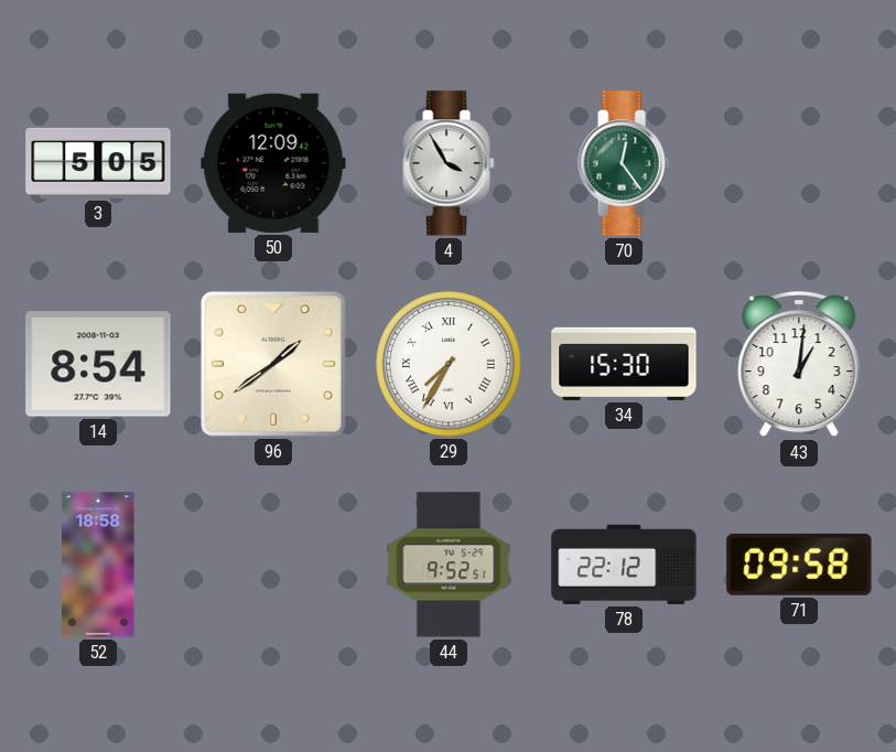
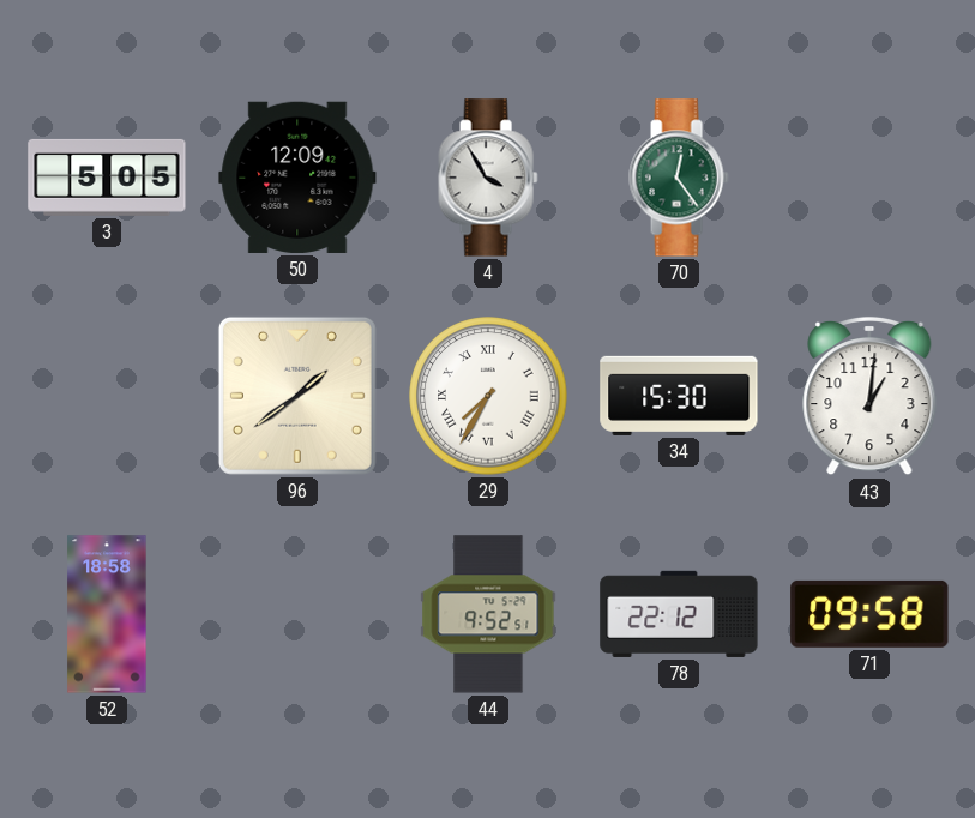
14: 8:54 -> none
